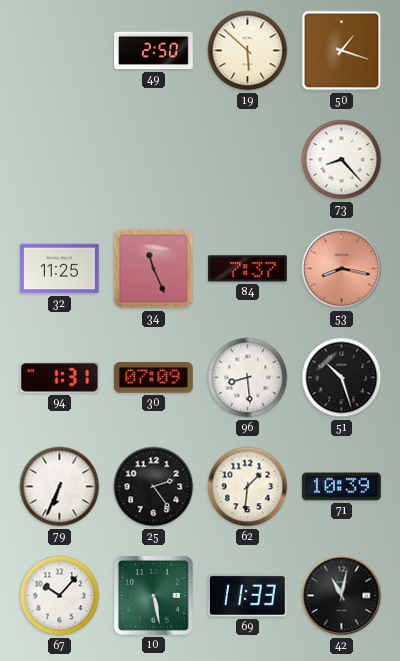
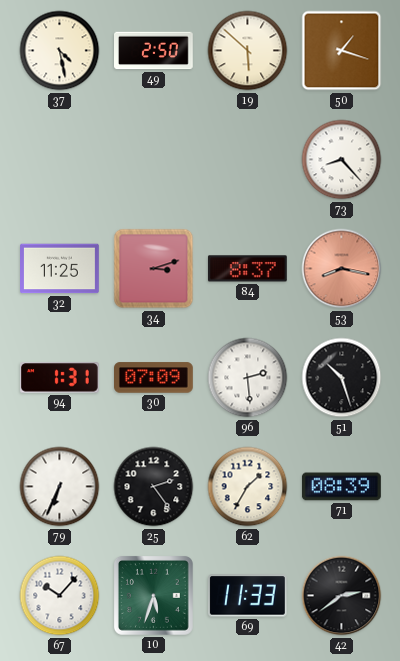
37: none -> 4:28
34: 11:26 -> 3:12
84: 7:37 -> 8:37
96: 8:29 -> 2:29
62: 1:31 -> 1:35
71: 10:39 -> 08:39
10: 5:28 -> 5:33
42: 11:02 -> 2:39
